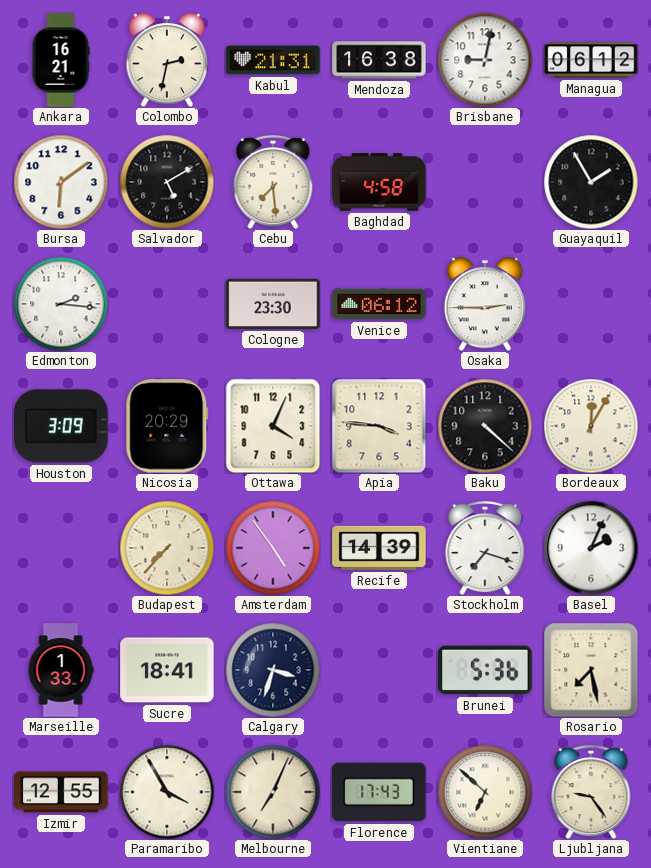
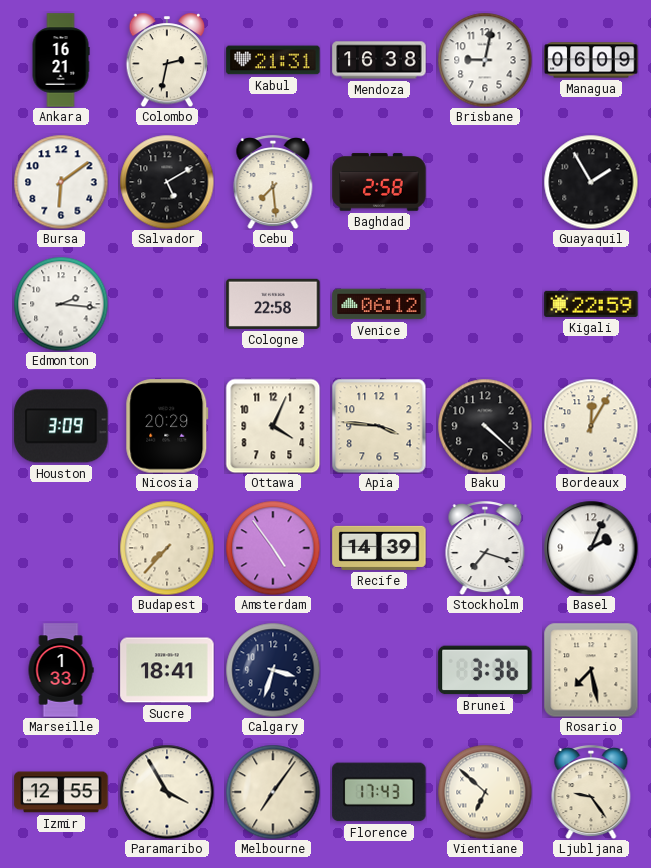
Managua: 06:12 -> 06:09
Baghdad: 4:58 -> 2:58
Cologne: 23:30 -> 22:58
Osaka: 2:45 -> none
Kigali: none -> 22:59
Brunei: 5:36 -> 3:36
Melbourne: 7:04 -> 7:06
